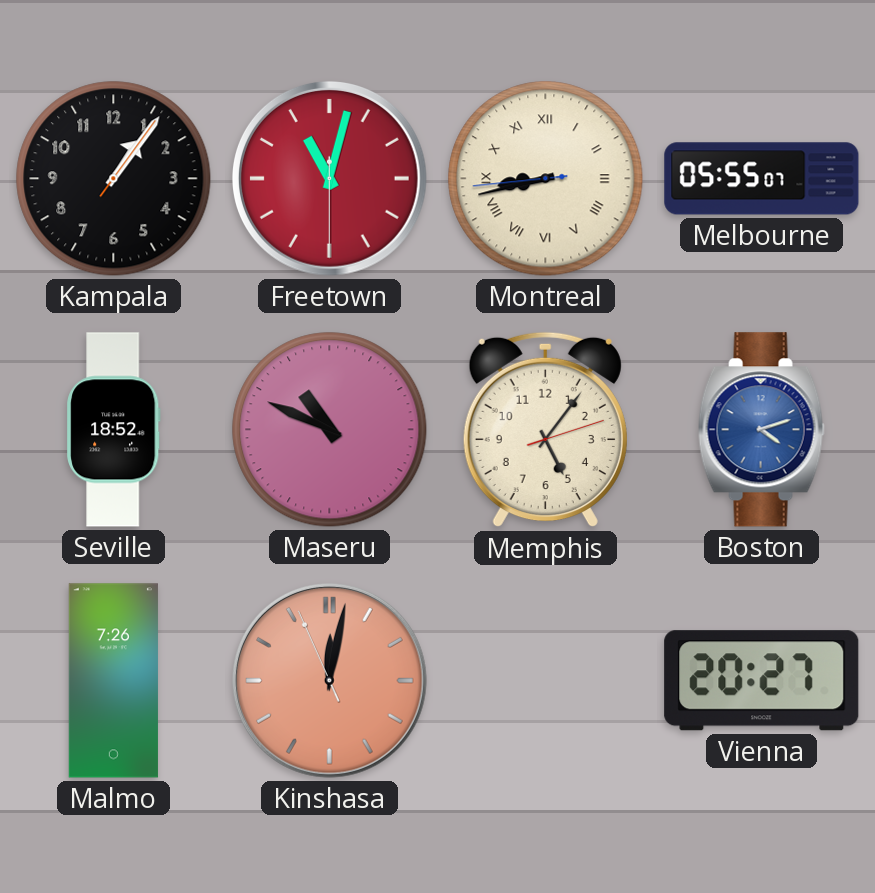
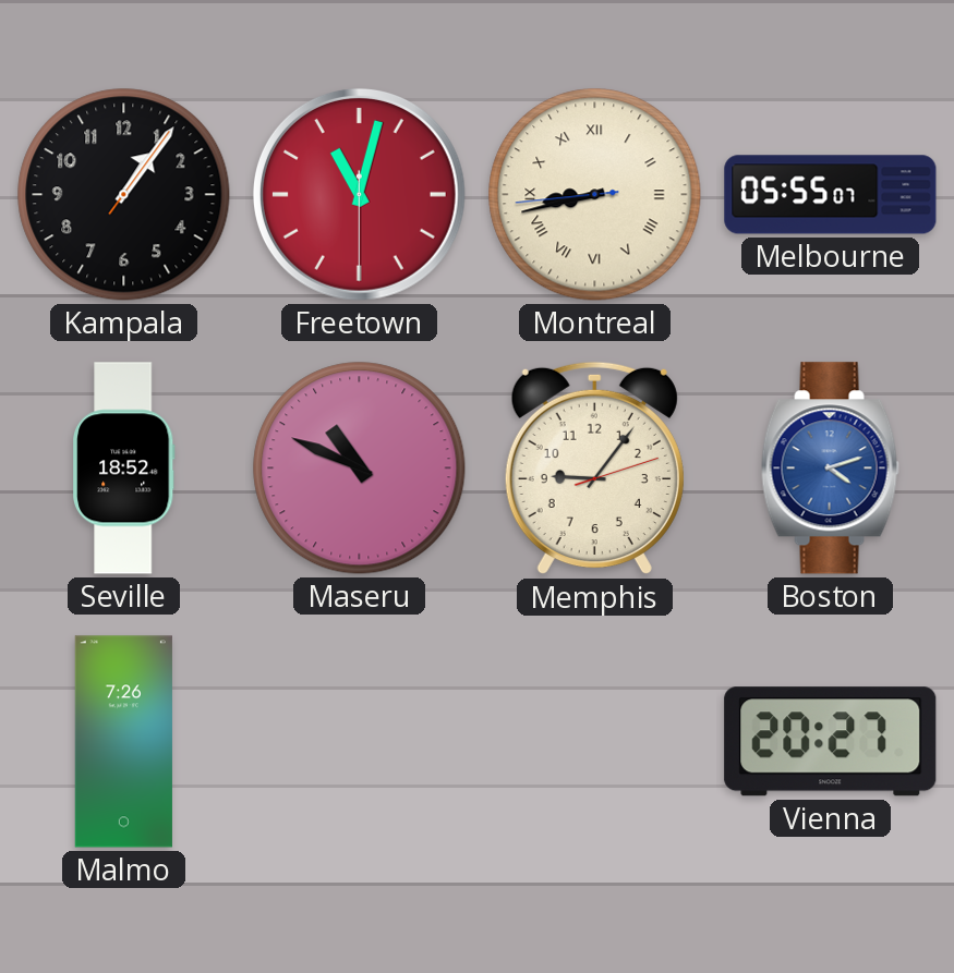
Memphis: 5:06 -> 9:06
Kinshasa: 12:01 -> none
